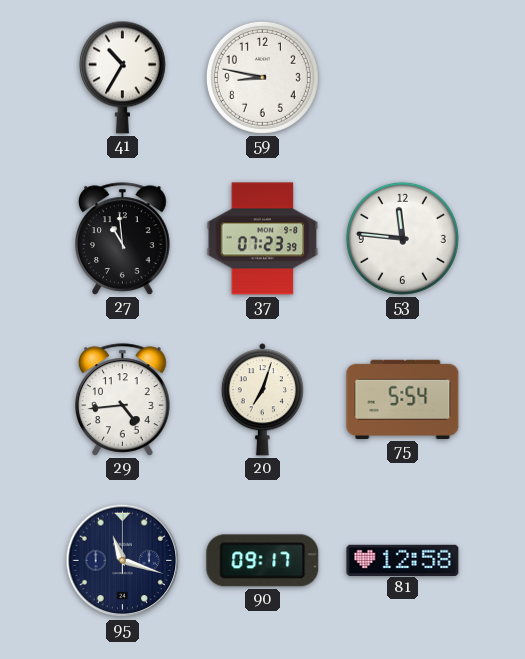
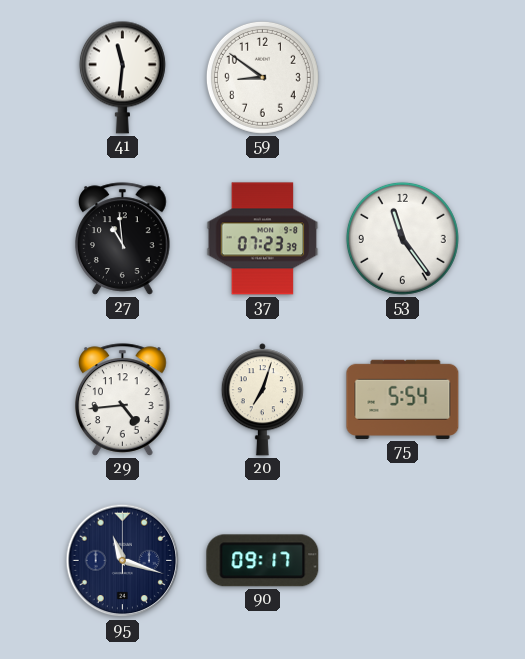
41: 10:35 -> 11:31
59: 8:47 -> 8:51
53: 11:46 -> 11:24
81: 12:58 -> none
